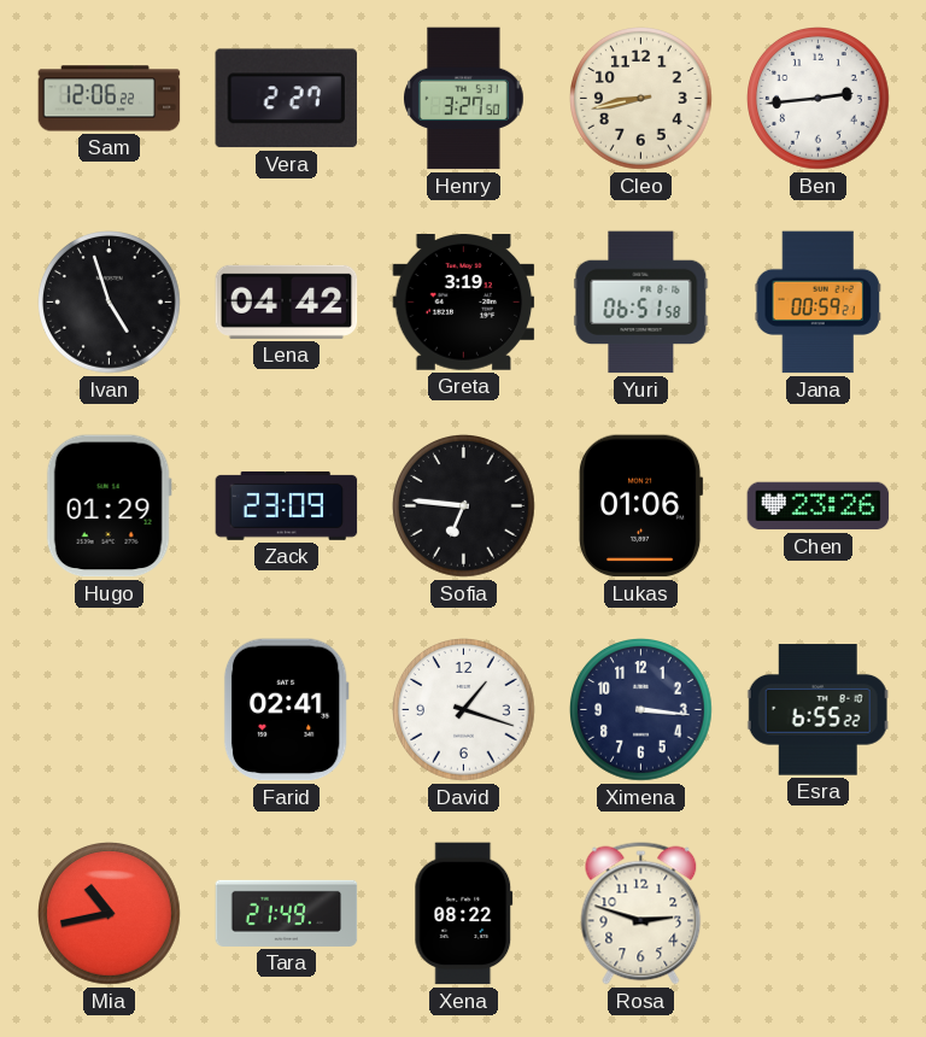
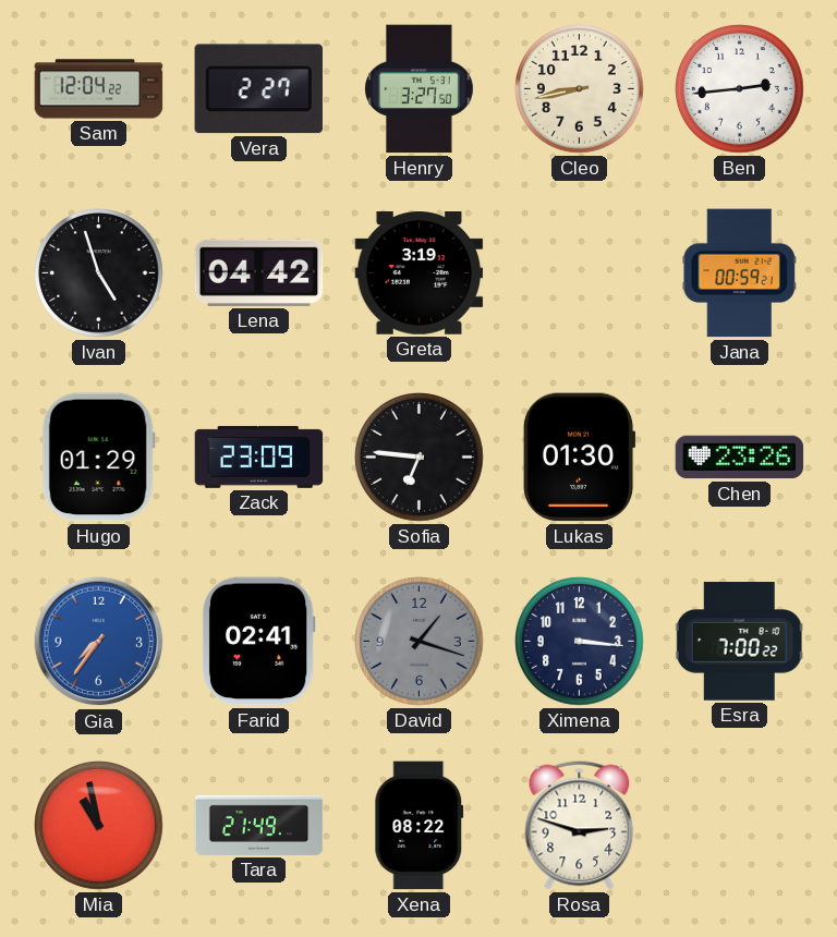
Sam: 12:06 -> 12:04
Yuri: 06:51 -> none
Lukas: 01:06 -> 01:30
Gia: none -> 7:36
David dial: white -> grey
Esra: 6:55 -> 7:00
Mia: 10:43 -> 10:58
